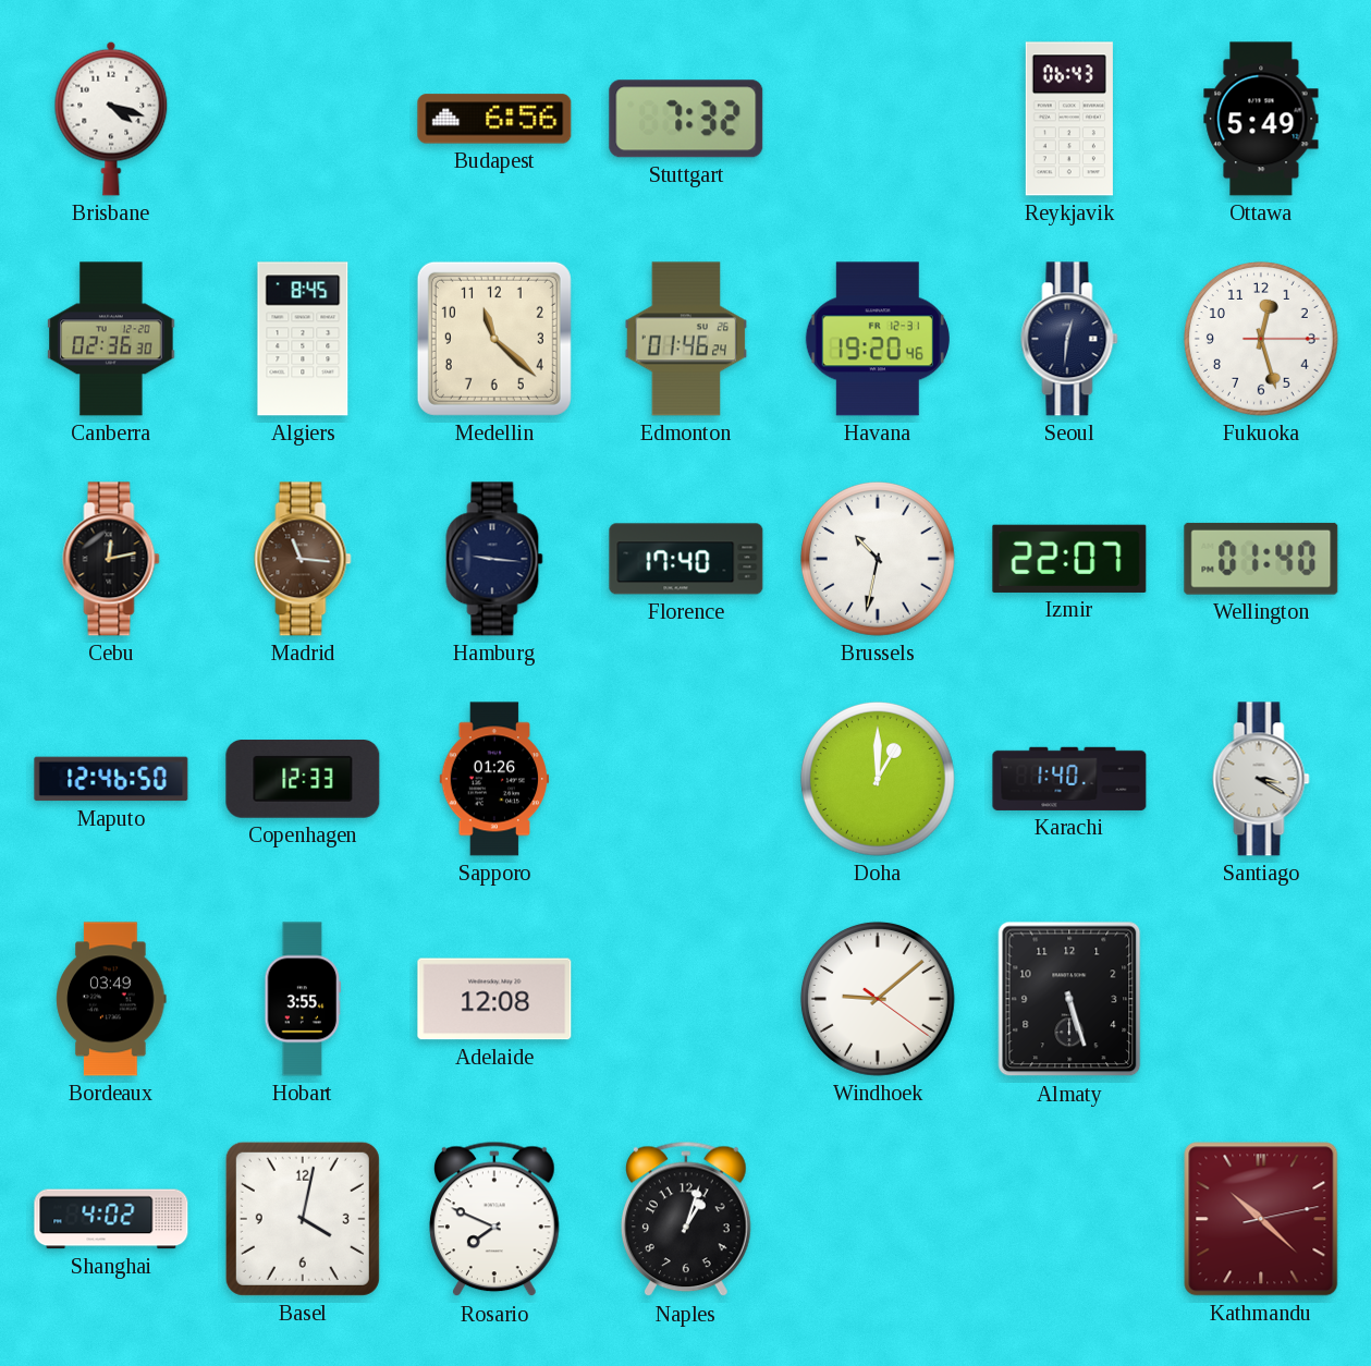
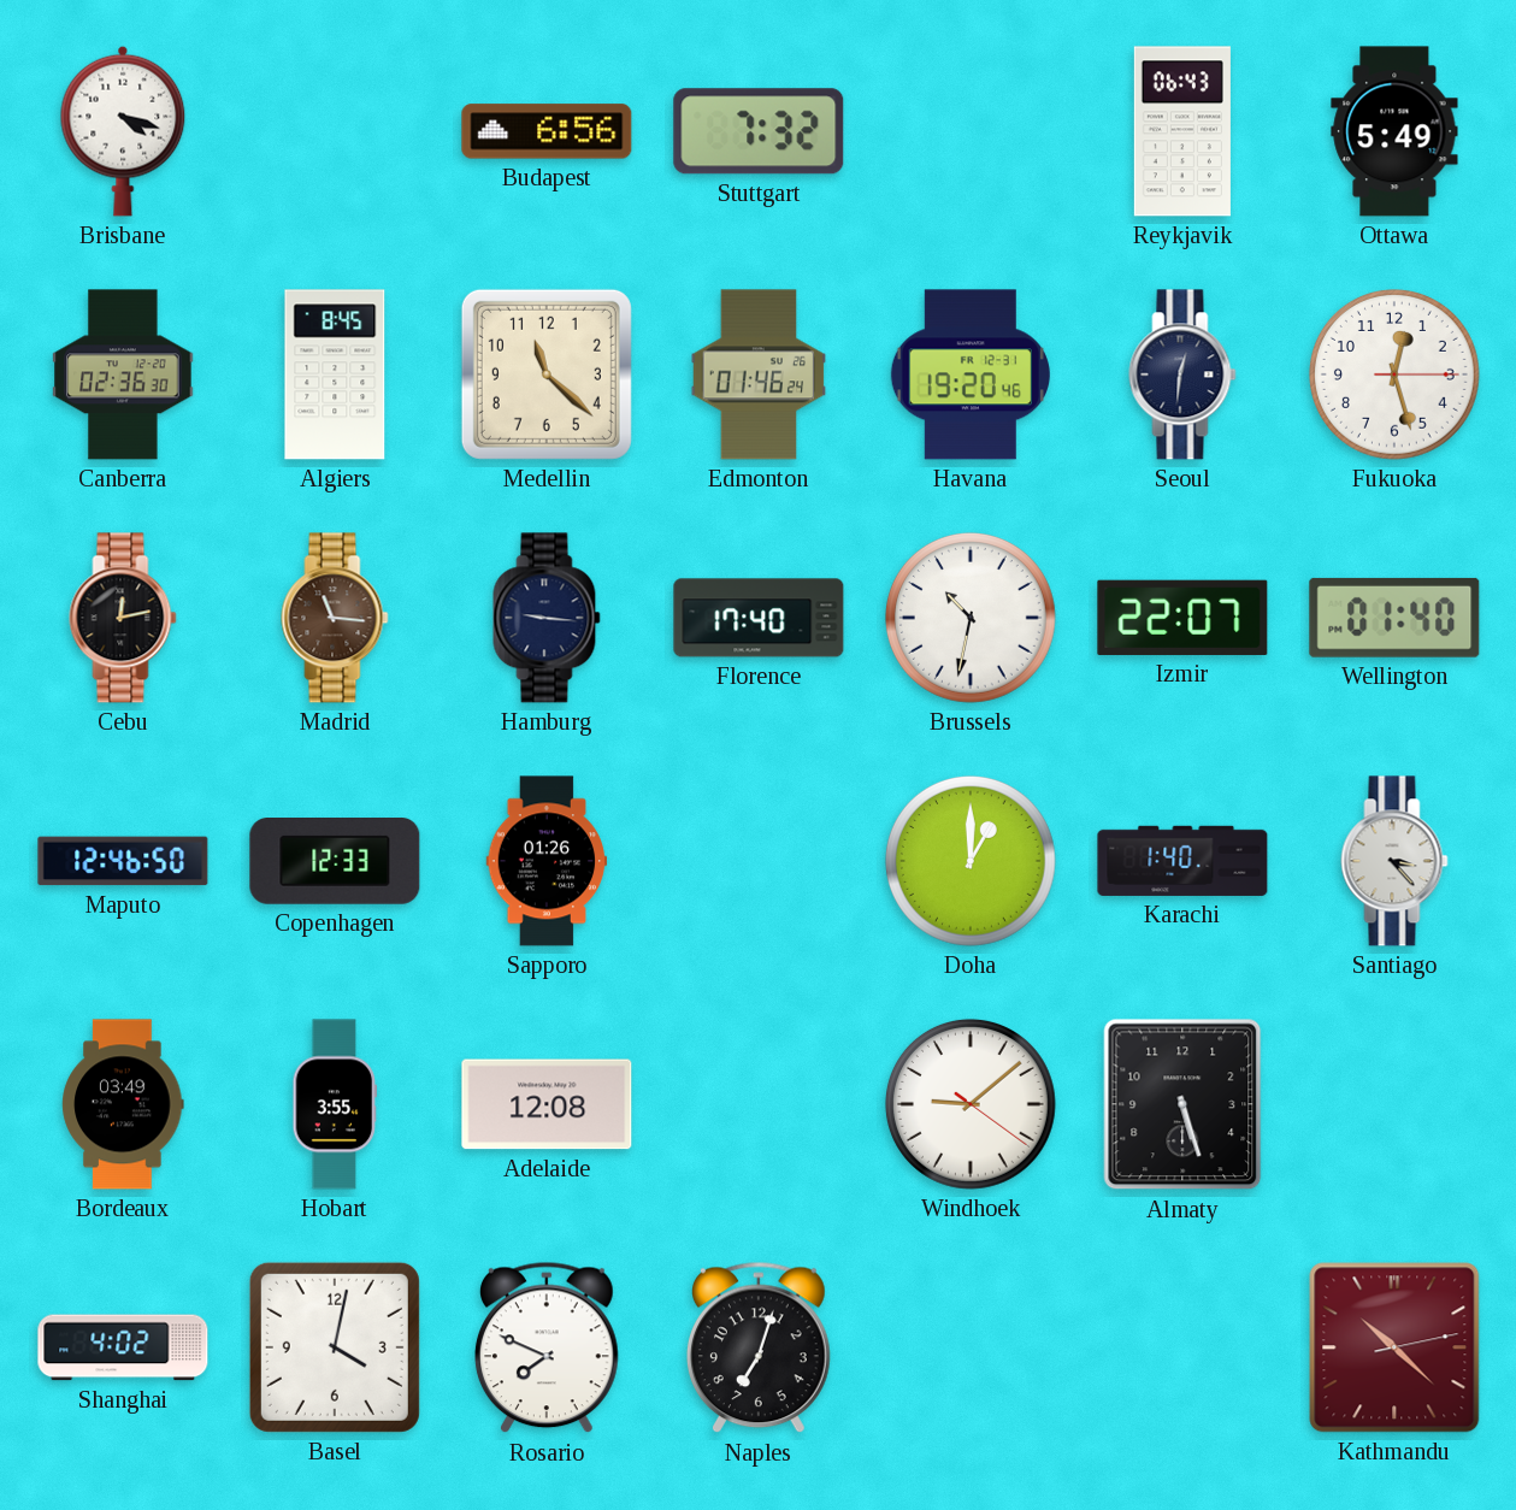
Santiago: 3:20 -> 3:23
Naples: 1:03 -> 7:03
